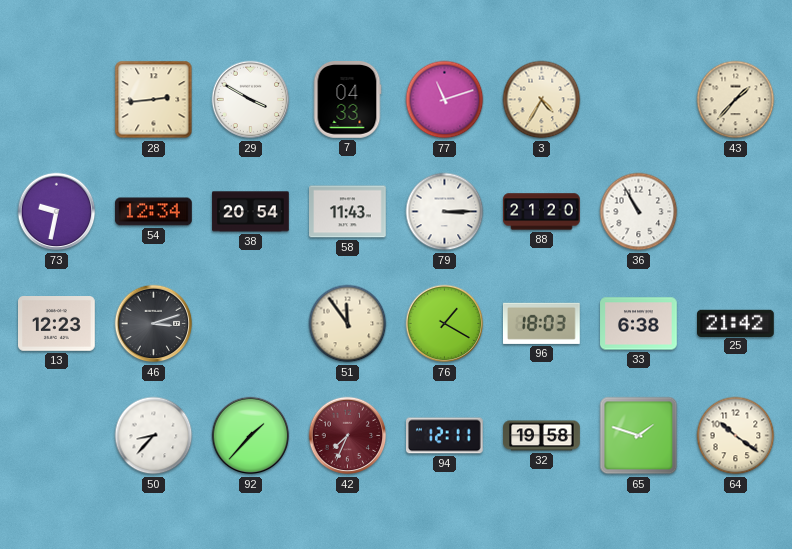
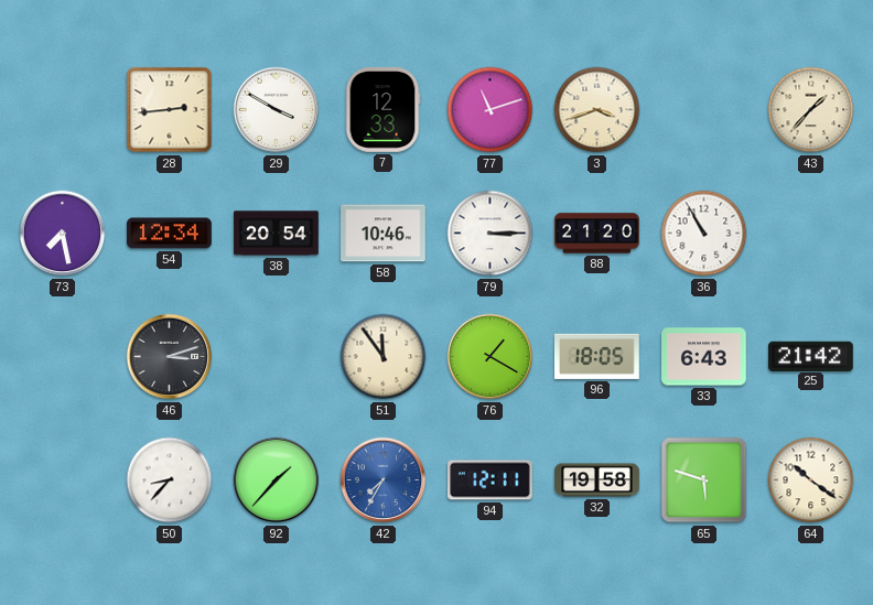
7: 04:33 -> 12:33
3: 4:35 -> 3:42
73: 9:32 -> 7:28
58: 11:43 -> 10:46
13: 12:23 -> none
96: 18:03 -> 18:05
33: 6:38 -> 6:43
42: 7:34 -> 7:35
42 dial: burgundy -> blue
65: 1:48 -> 5:48
